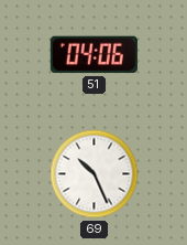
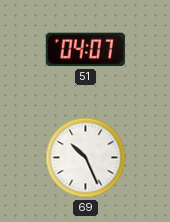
51: 04:06 -> 04:07
